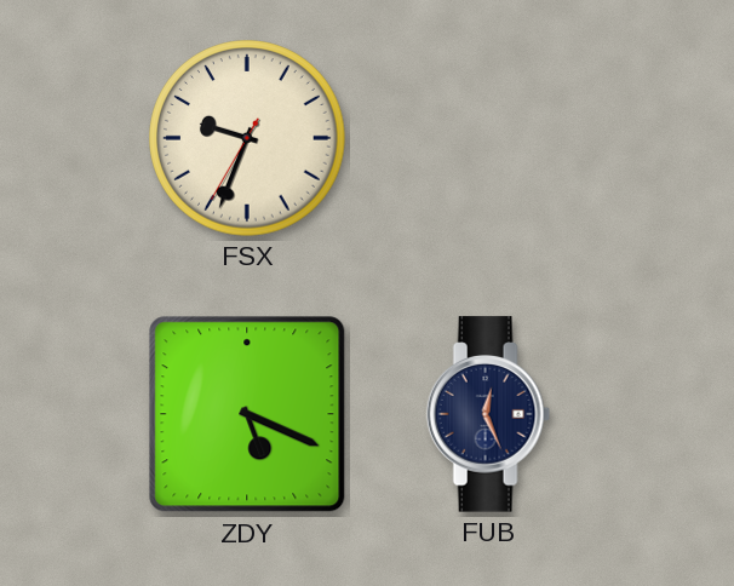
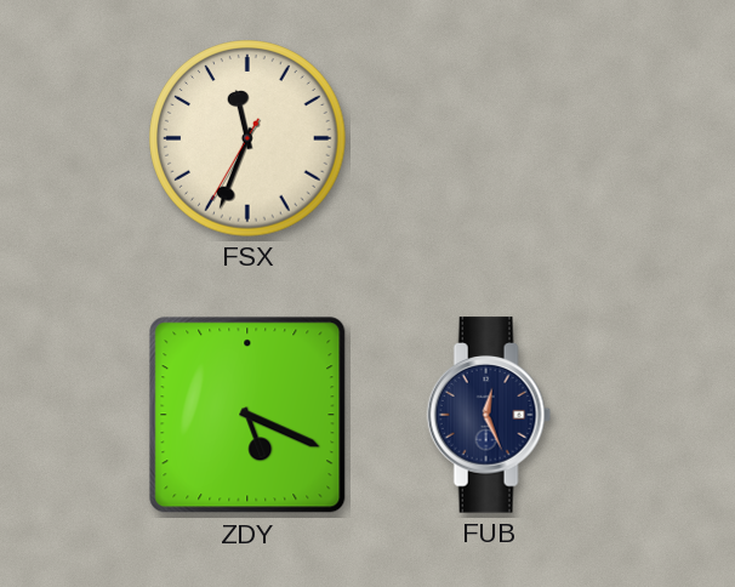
FSX: 9:33 -> 11:33
